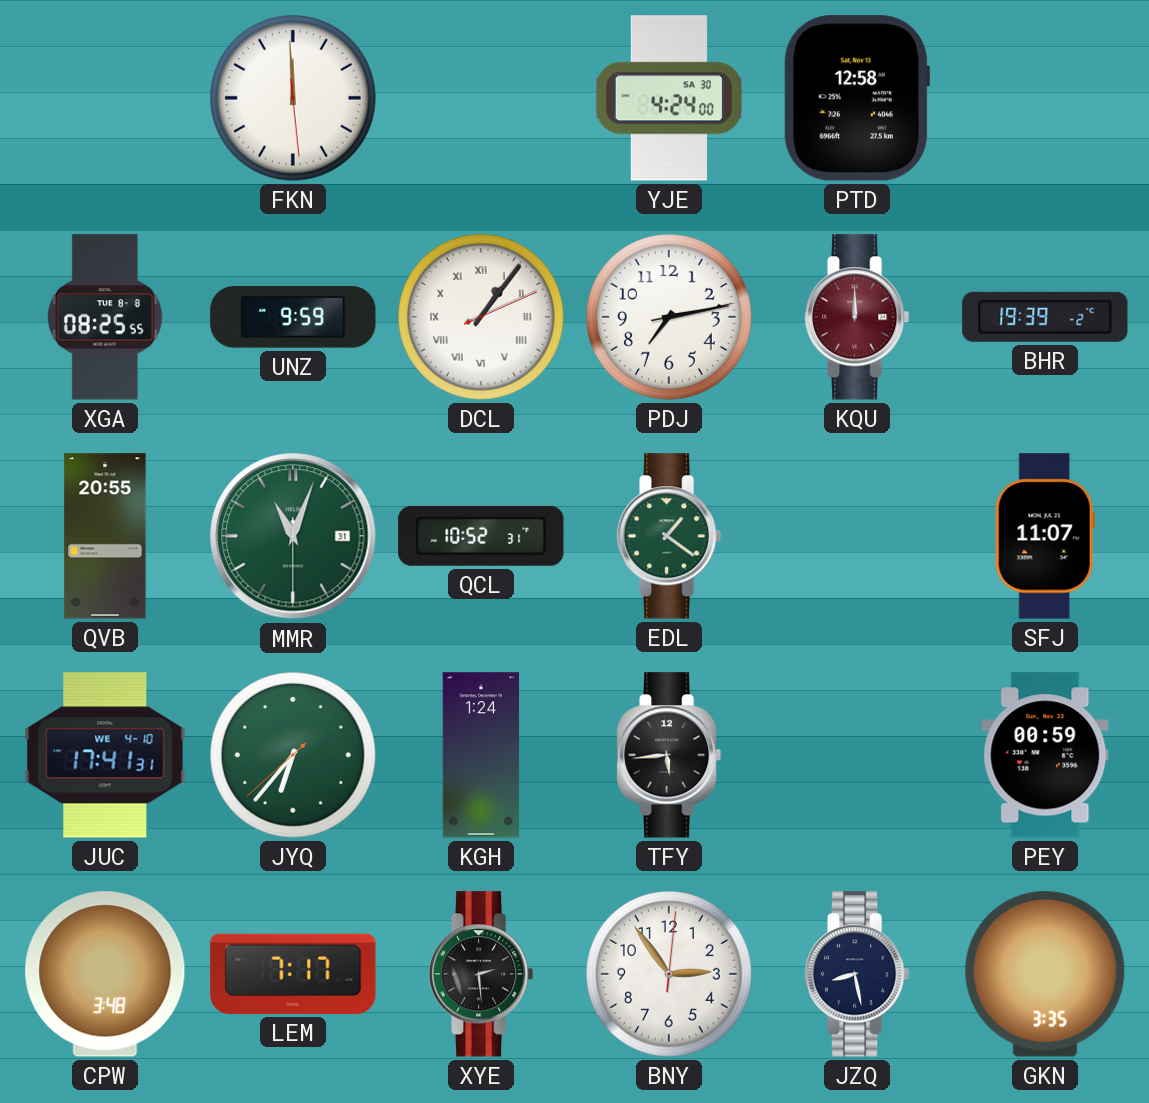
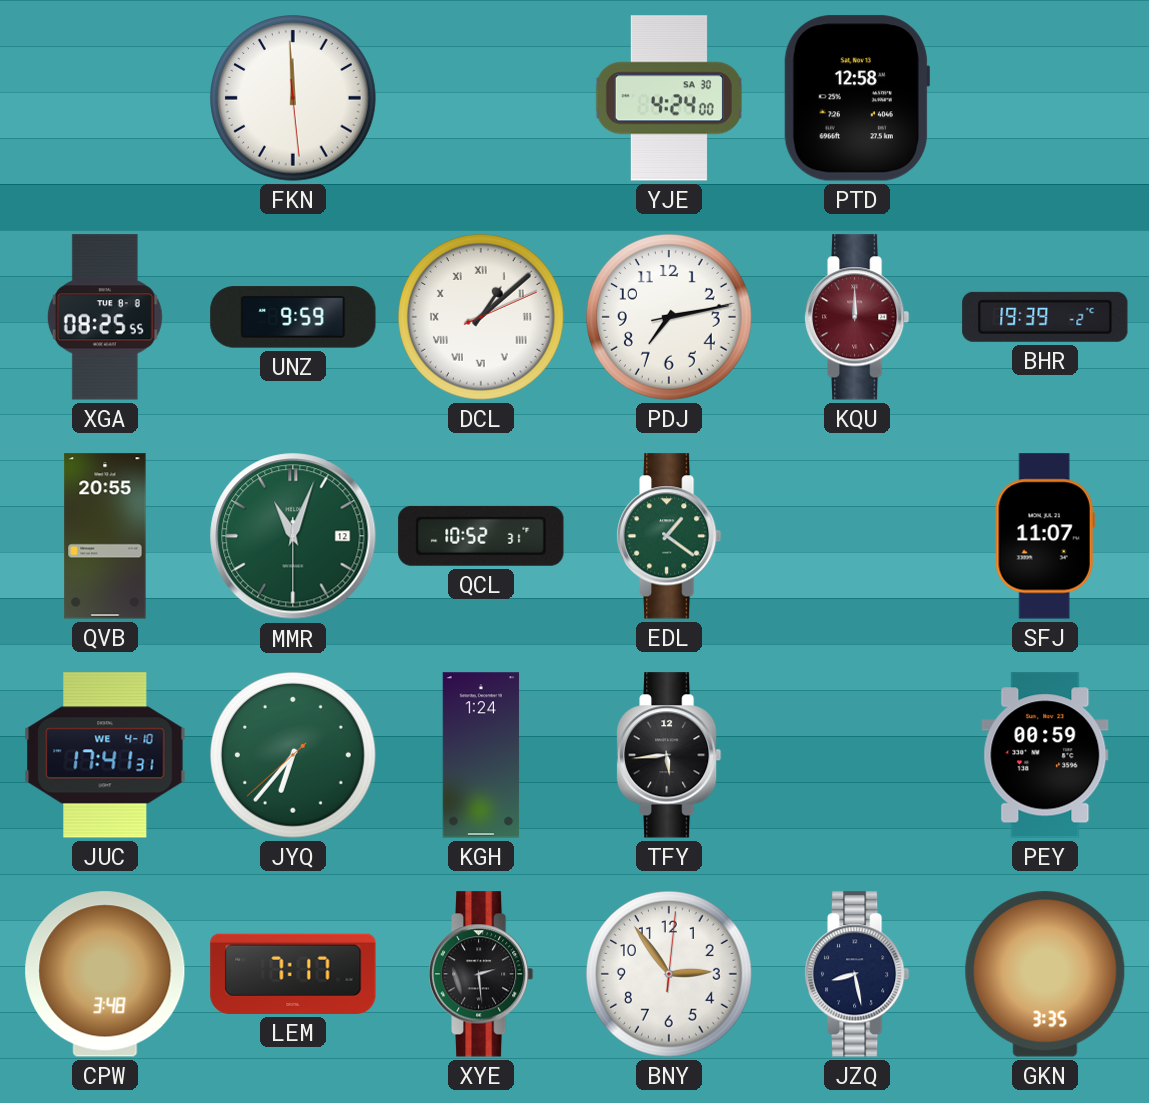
DCL: 1:06 -> 1:08
MMR date: 31 -> 12
